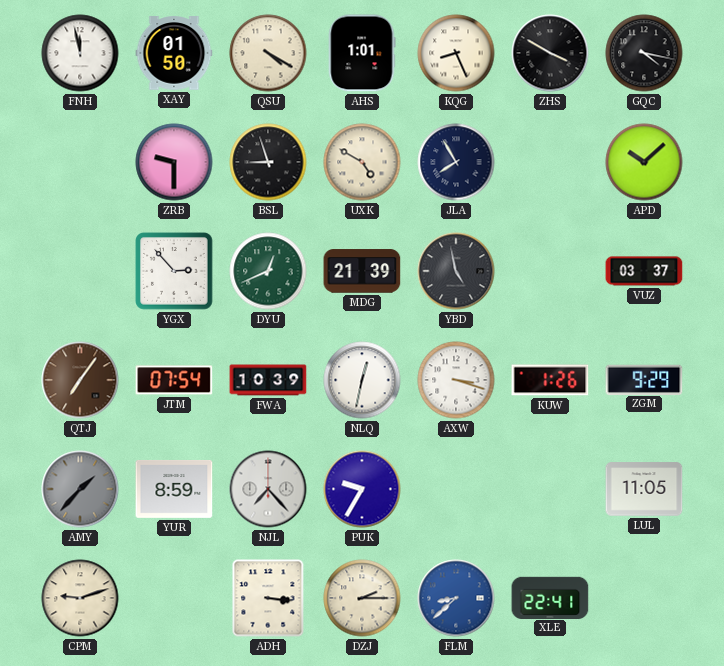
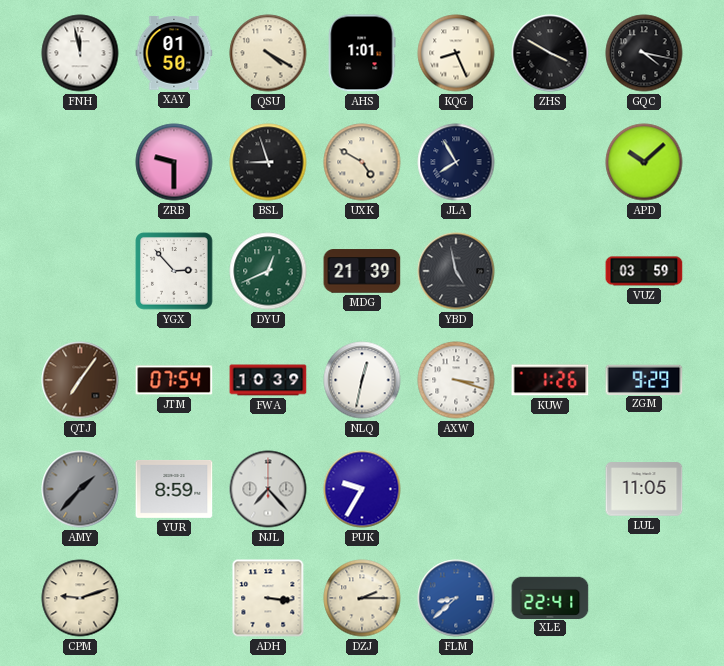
VUZ: 03:37 -> 03:59
